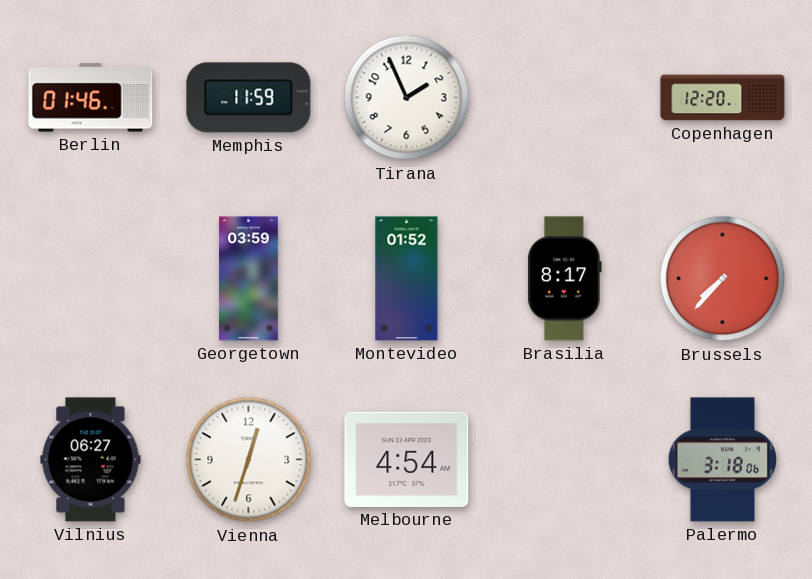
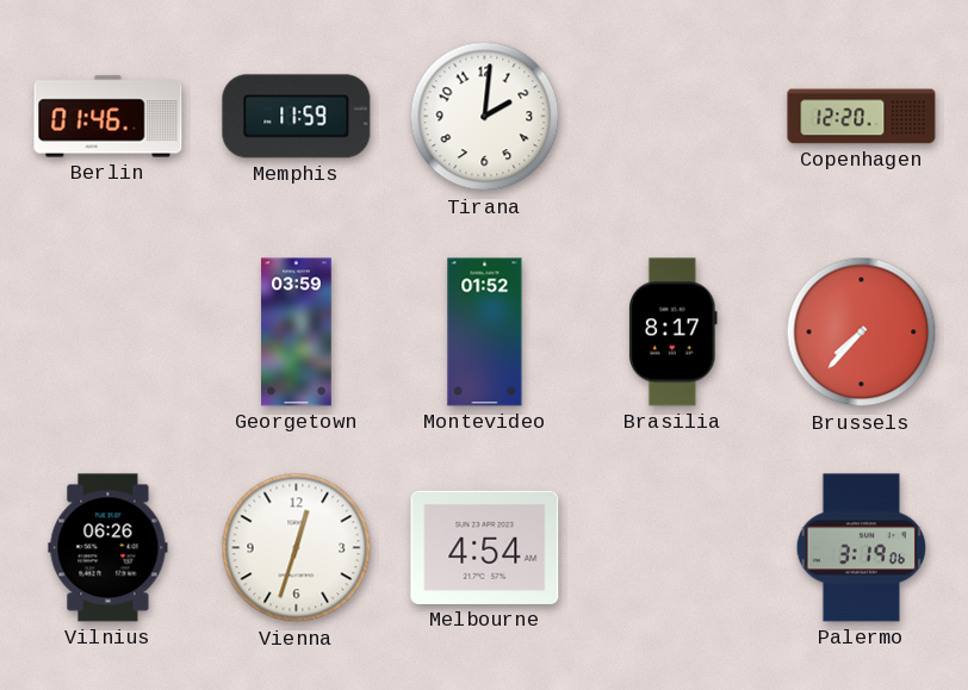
Tirana: 1:56 -> 2:01
Vilnius: 06:27 -> 06:26
Palermo: 3:18 -> 3:19
